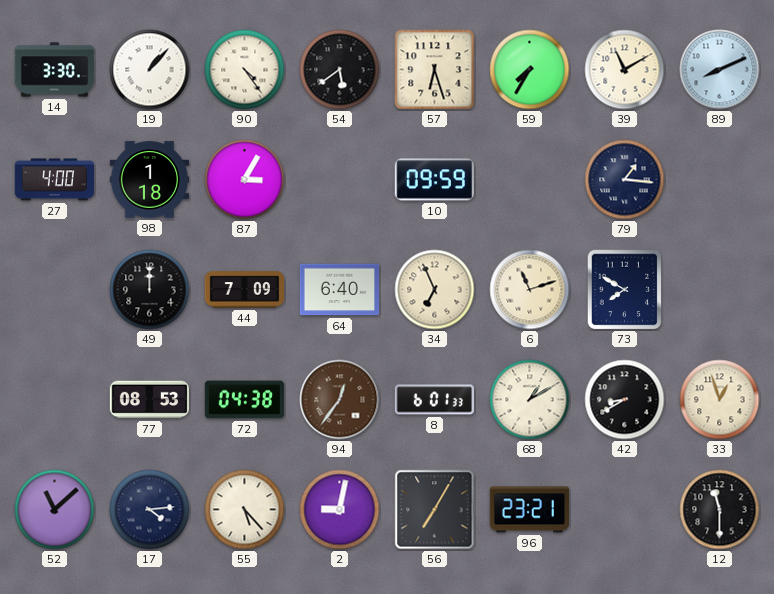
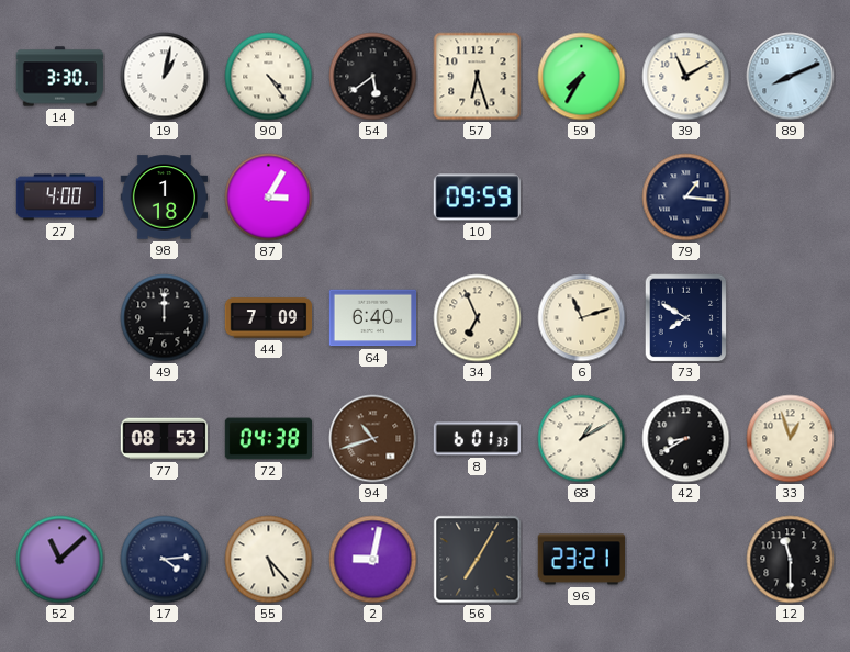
19: 1:07 -> 1:02
94: 12:36 -> 10:42
